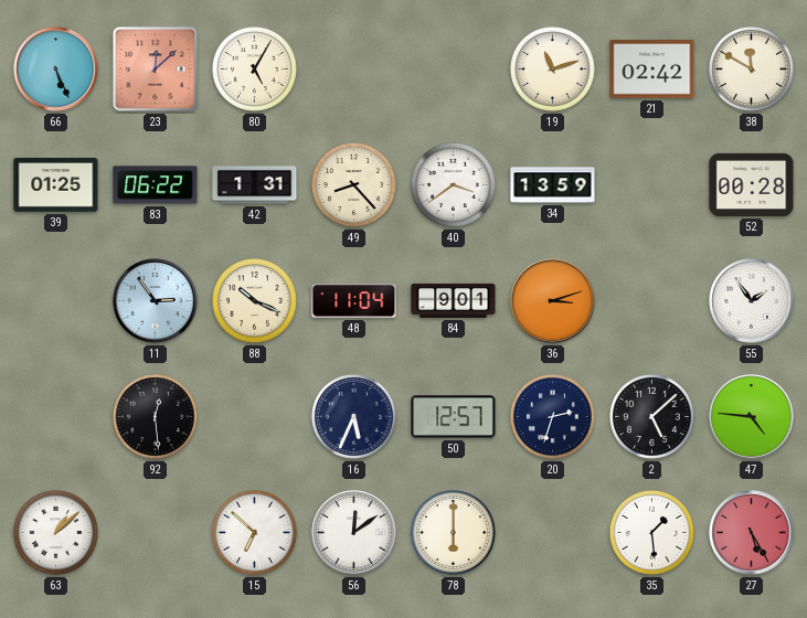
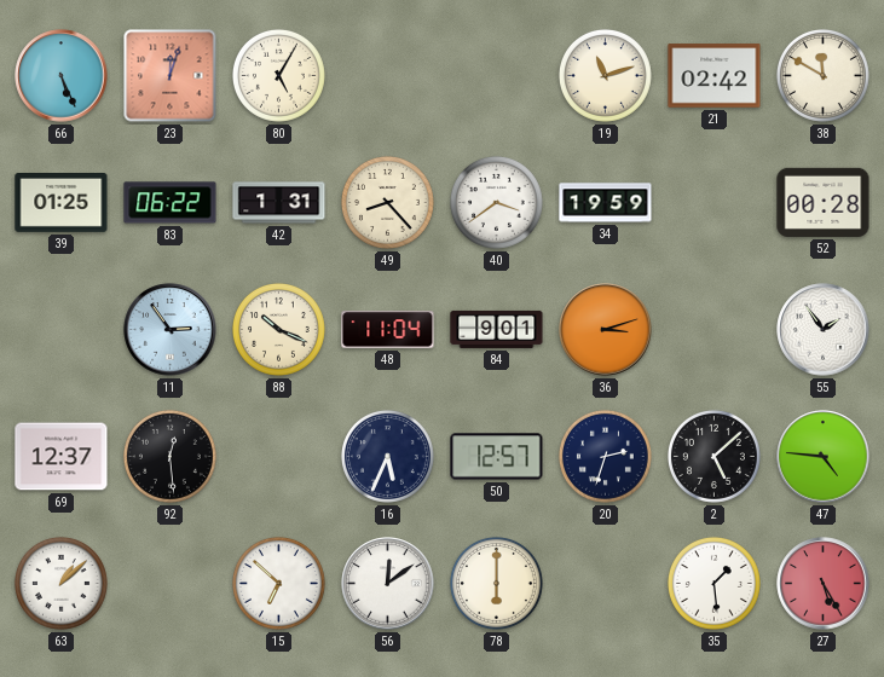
23: 12:08 -> 12:03
34: 13:59 -> 19:59
69: none -> 12:37
